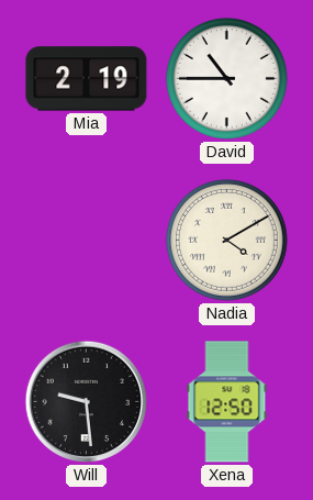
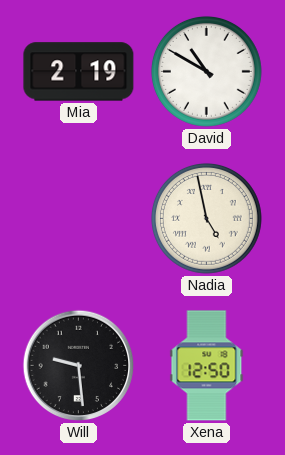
David: 10:45 -> 10:50
Nadia: 4:10 -> 4:58
